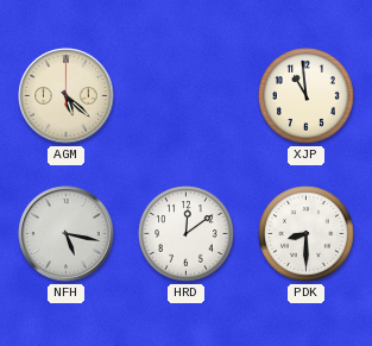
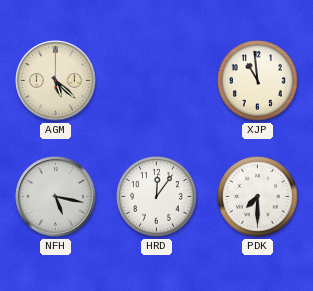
HRD: 12:09 -> 12:06
PDK: 8:30 -> 7:30
